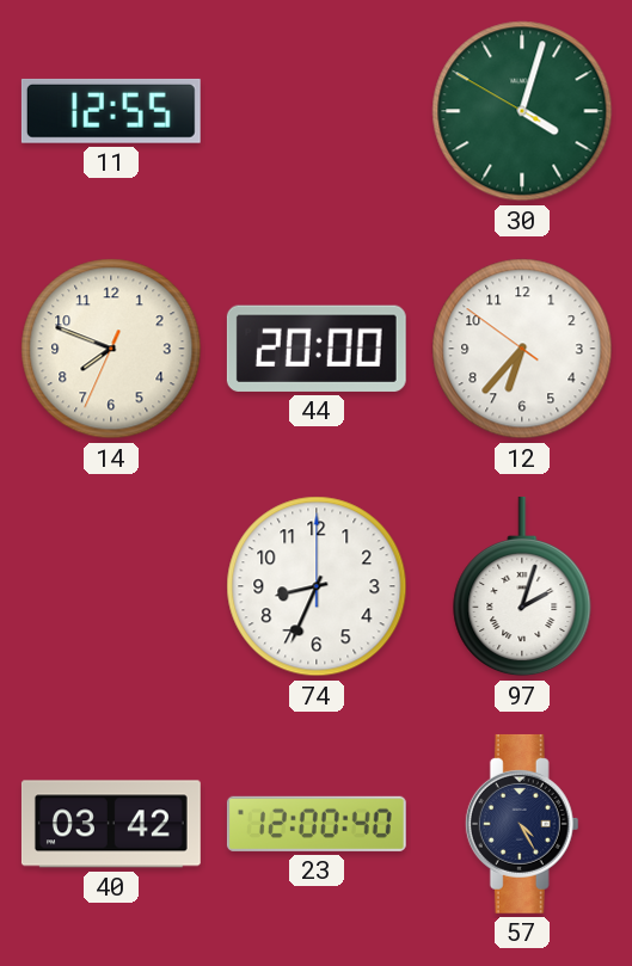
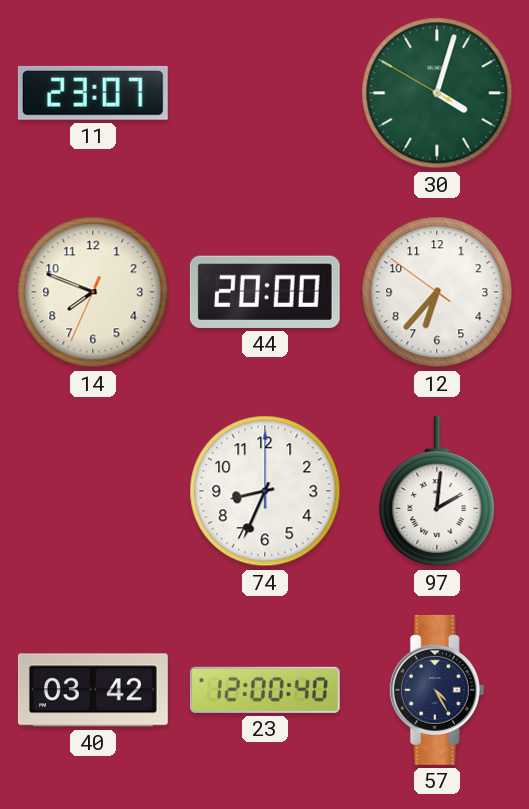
11: 12:55 -> 23:07
97: 2:03 -> 2:01
